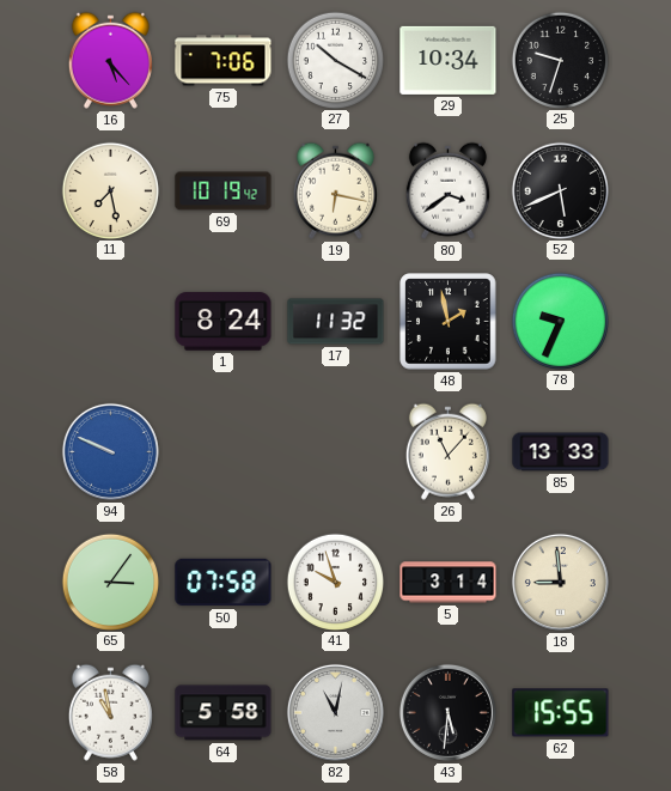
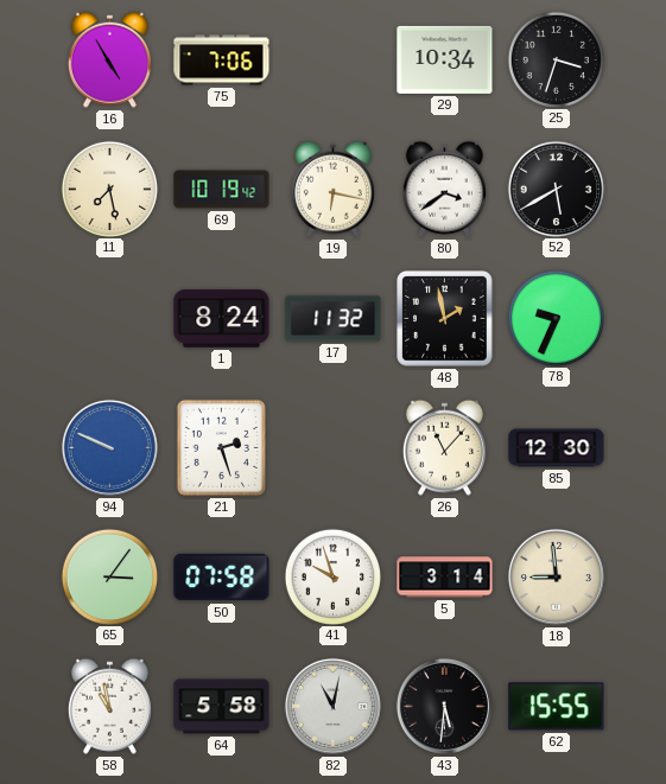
16: 5:23 -> 4:55
27: 10:20 -> none
25: 9:33 -> 3:33
52: 5:41 -> 5:40
21: none -> 2:27
85: 13:33 -> 12:30
